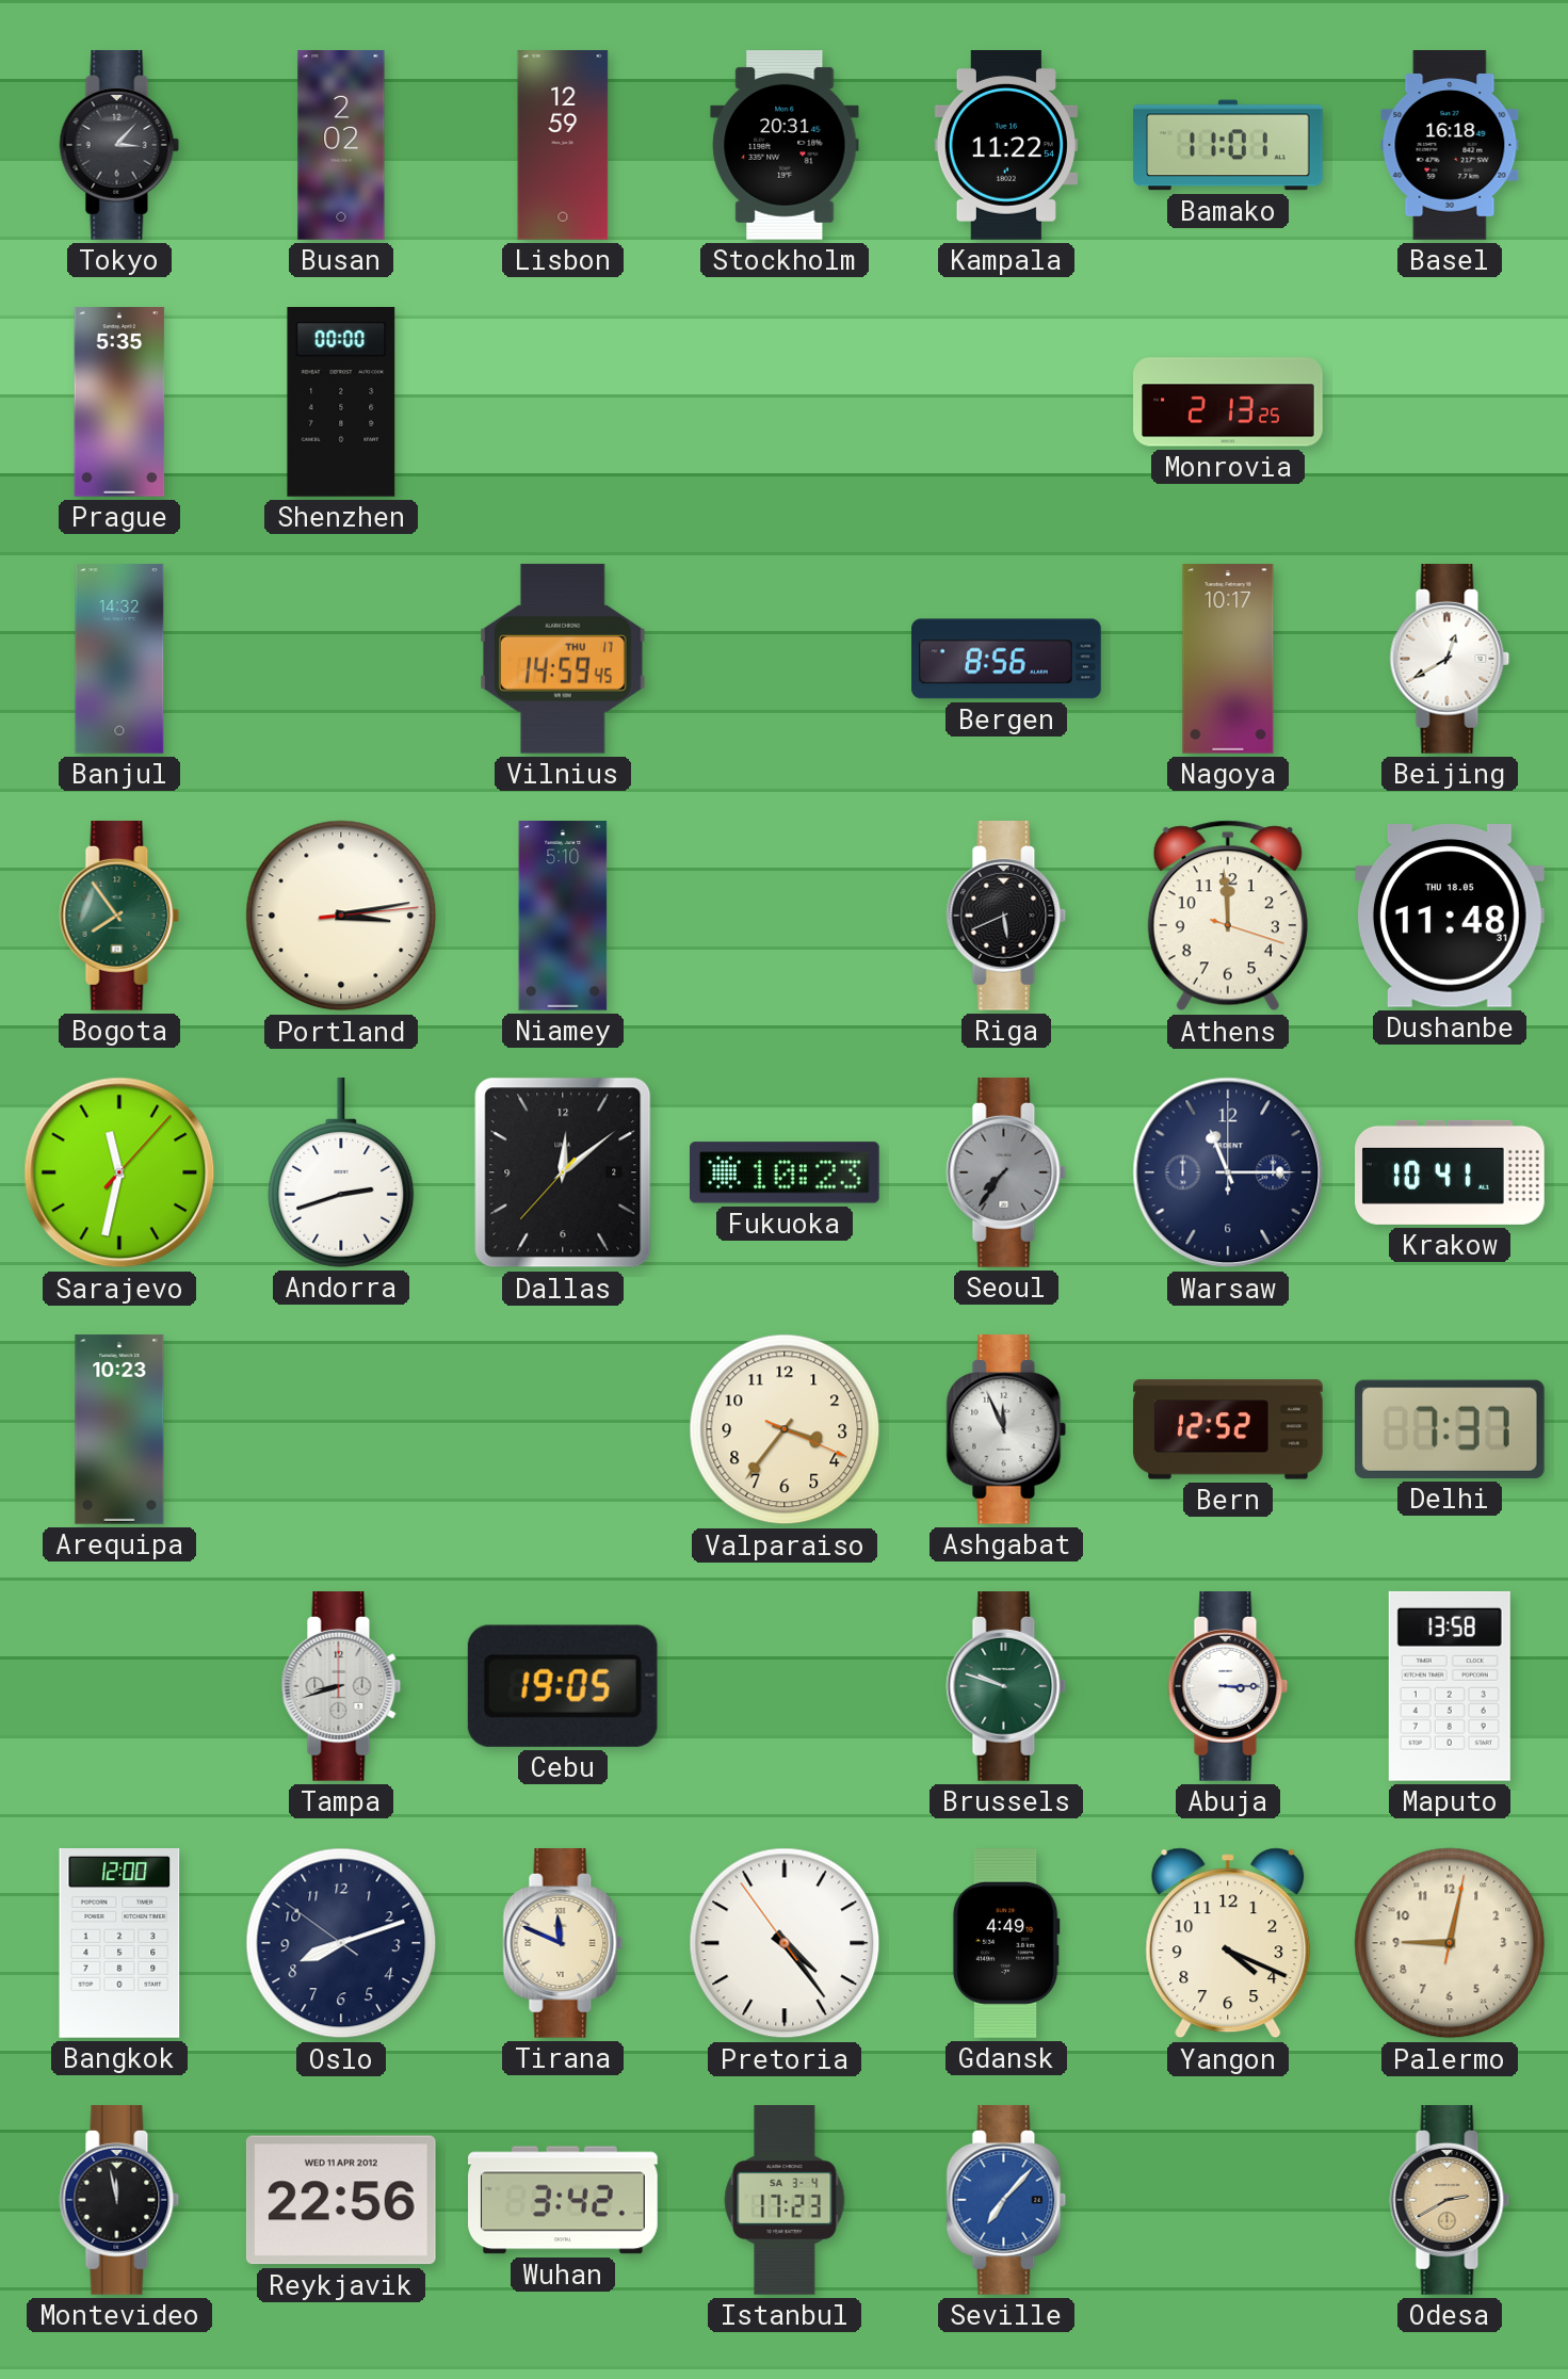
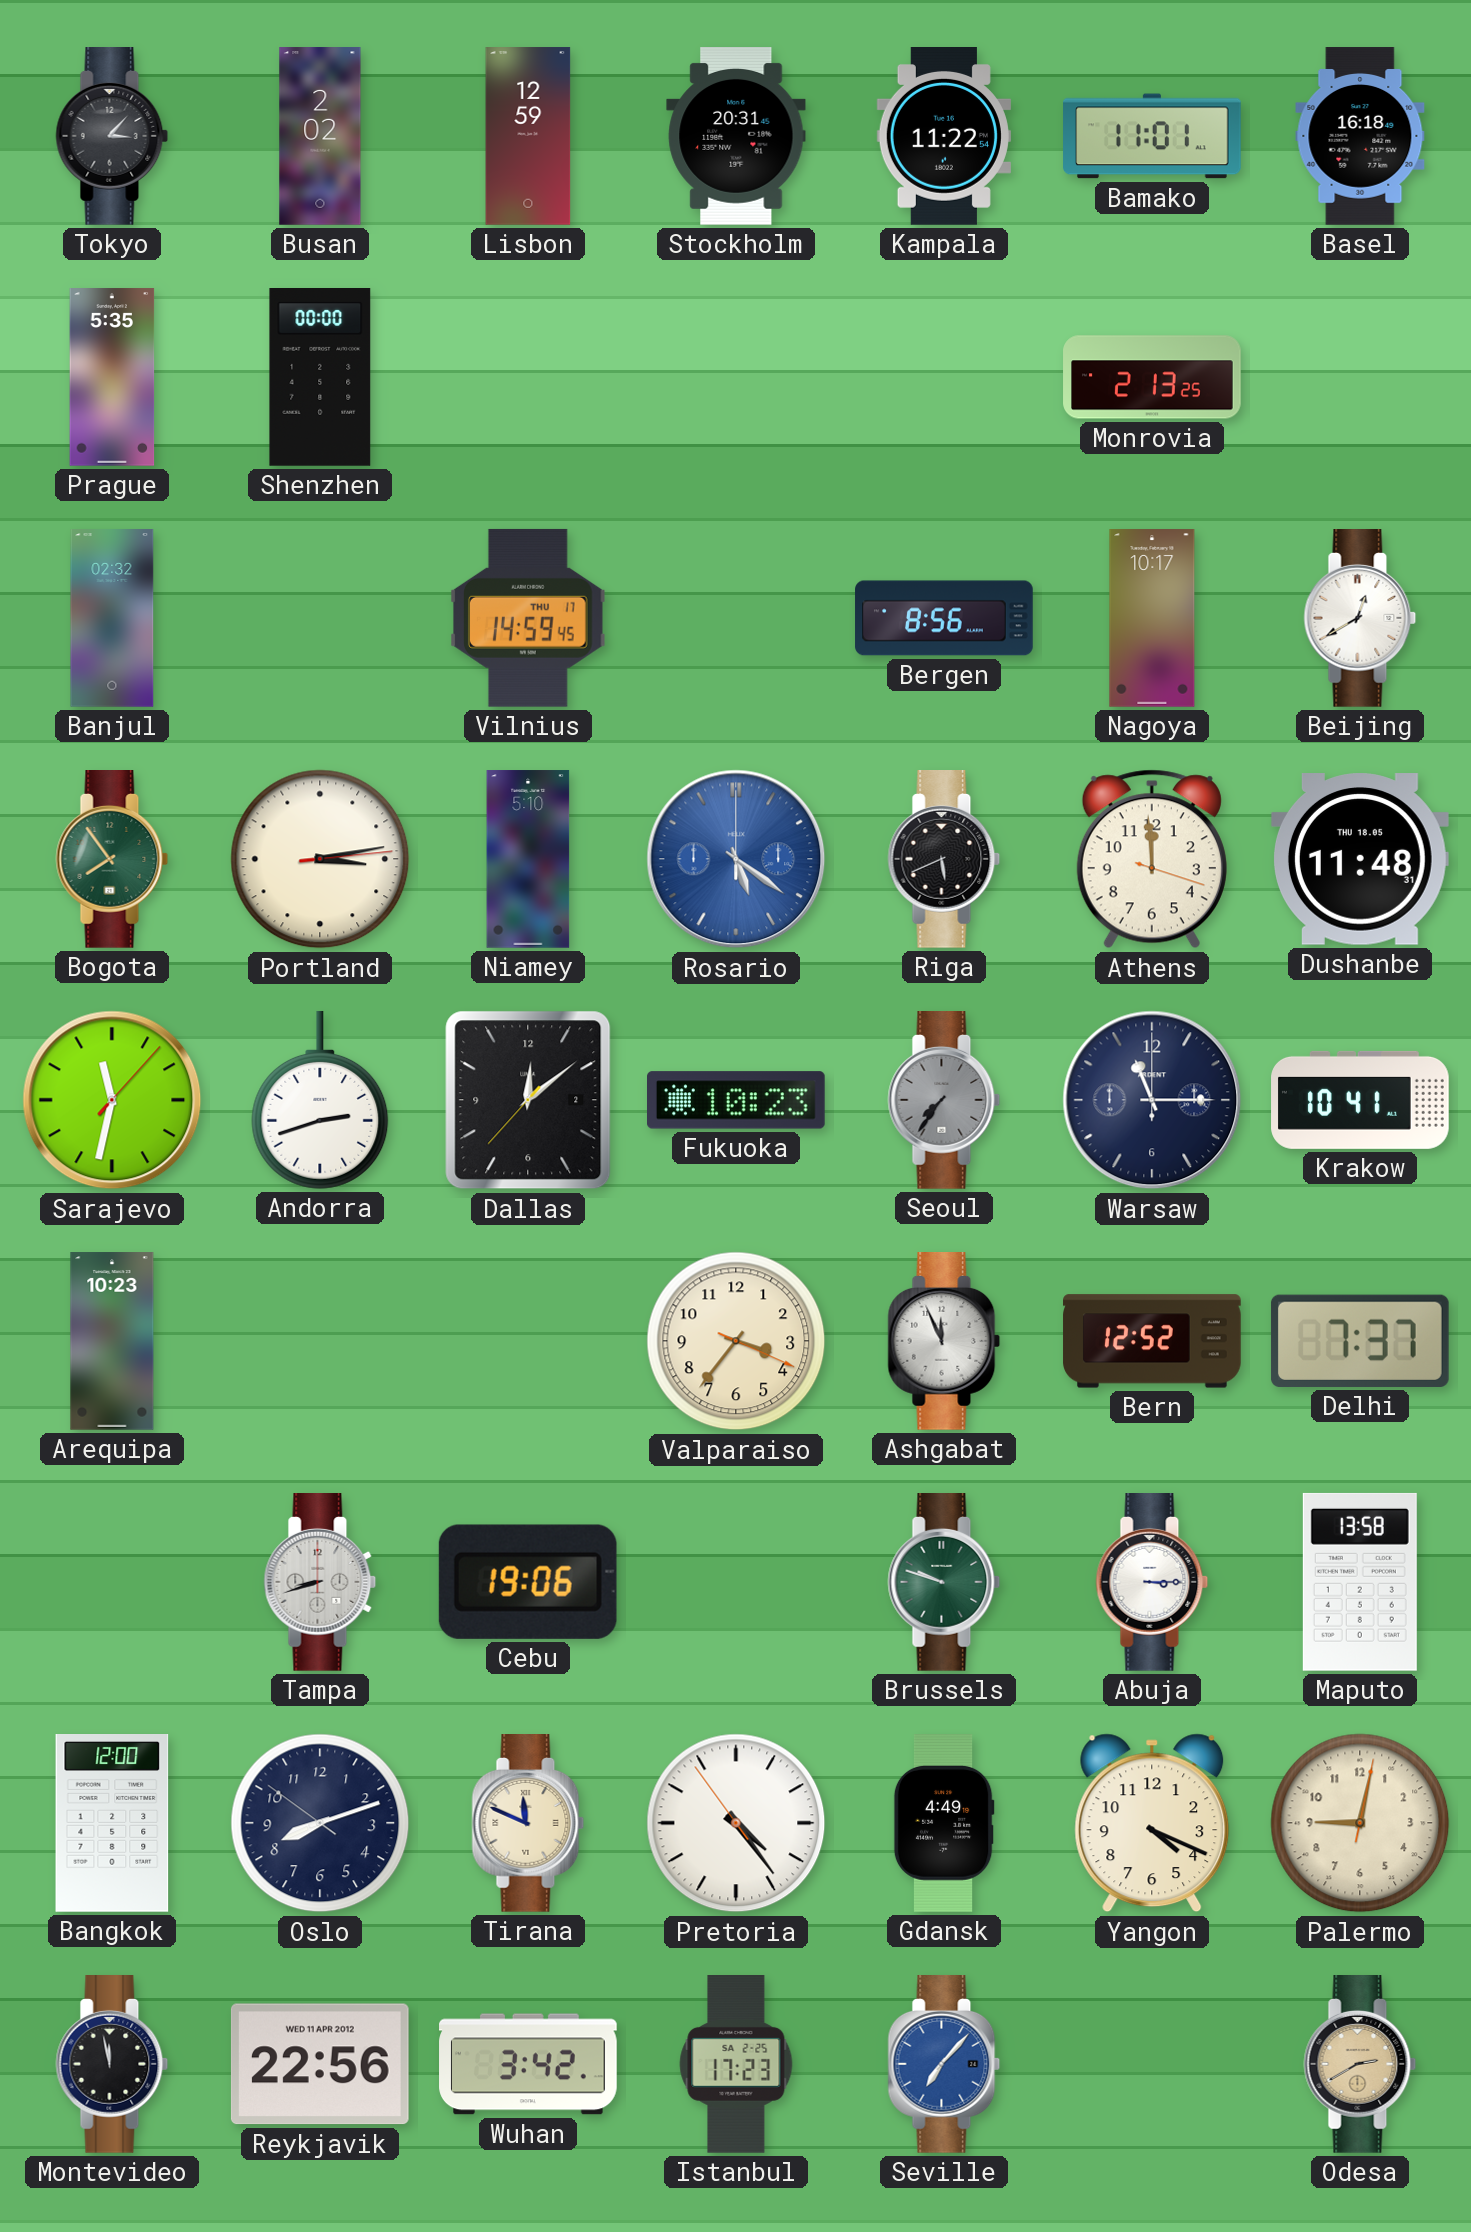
Banjul: 14:32 -> 02:32
Rosario: none -> 5:21
Cebu: 19:05 -> 19:06
Istanbul date: SA 3-4 -> SA 2-25
